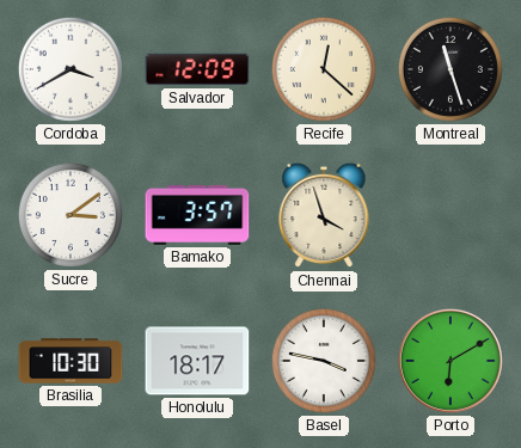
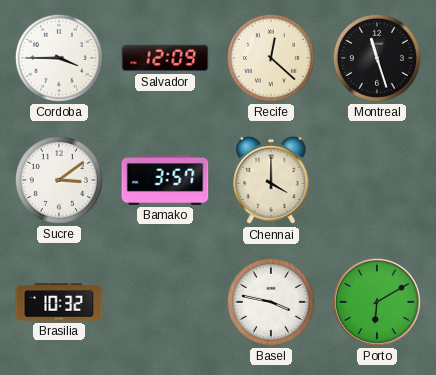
Cordoba: 3:40 -> 3:45
Chennai: 3:57 -> 4:00
Brasilia: 10:30 -> 10:32
Honolulu: 18:17 -> none
